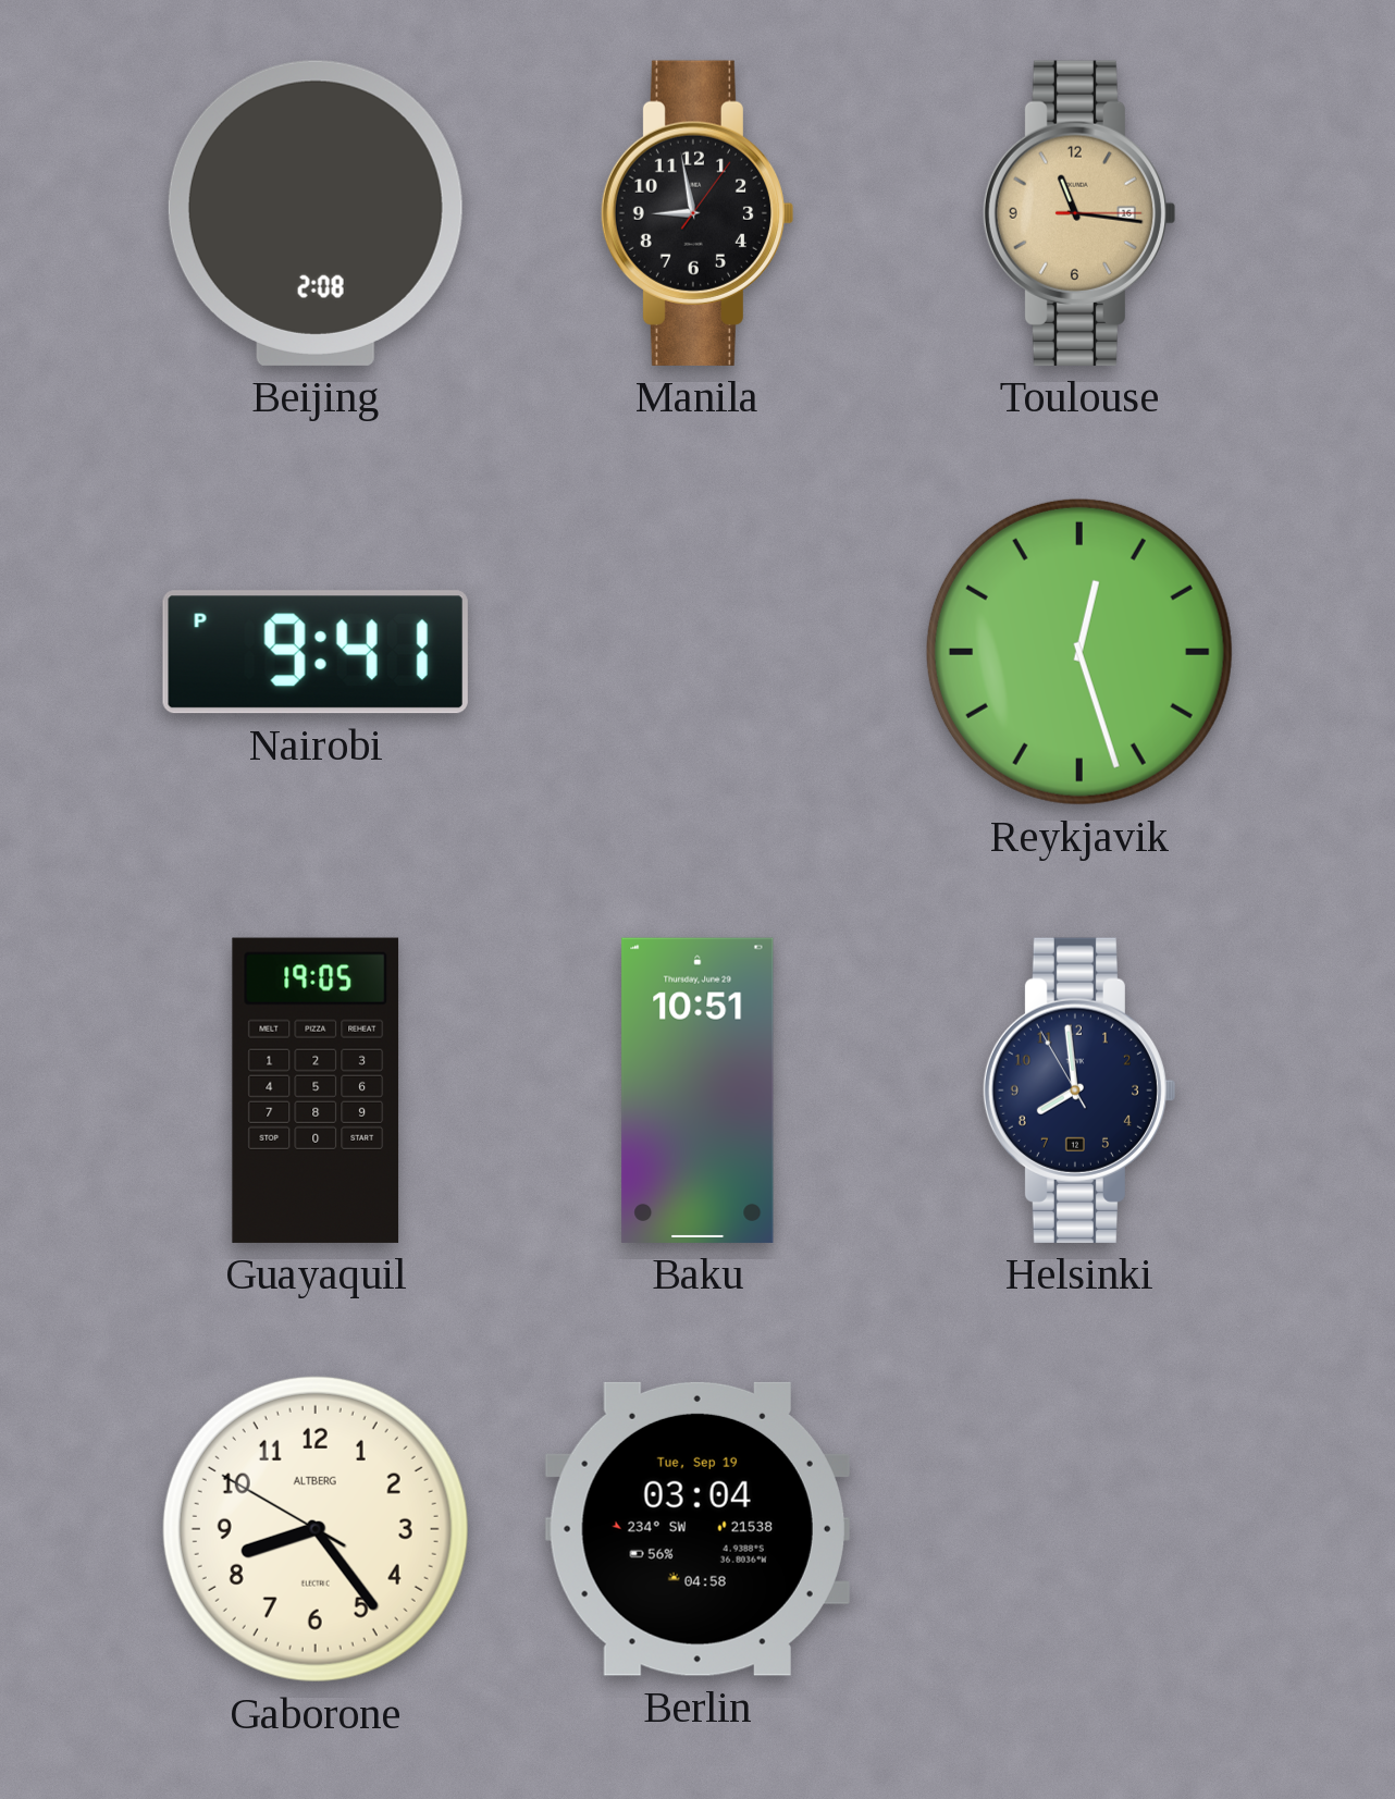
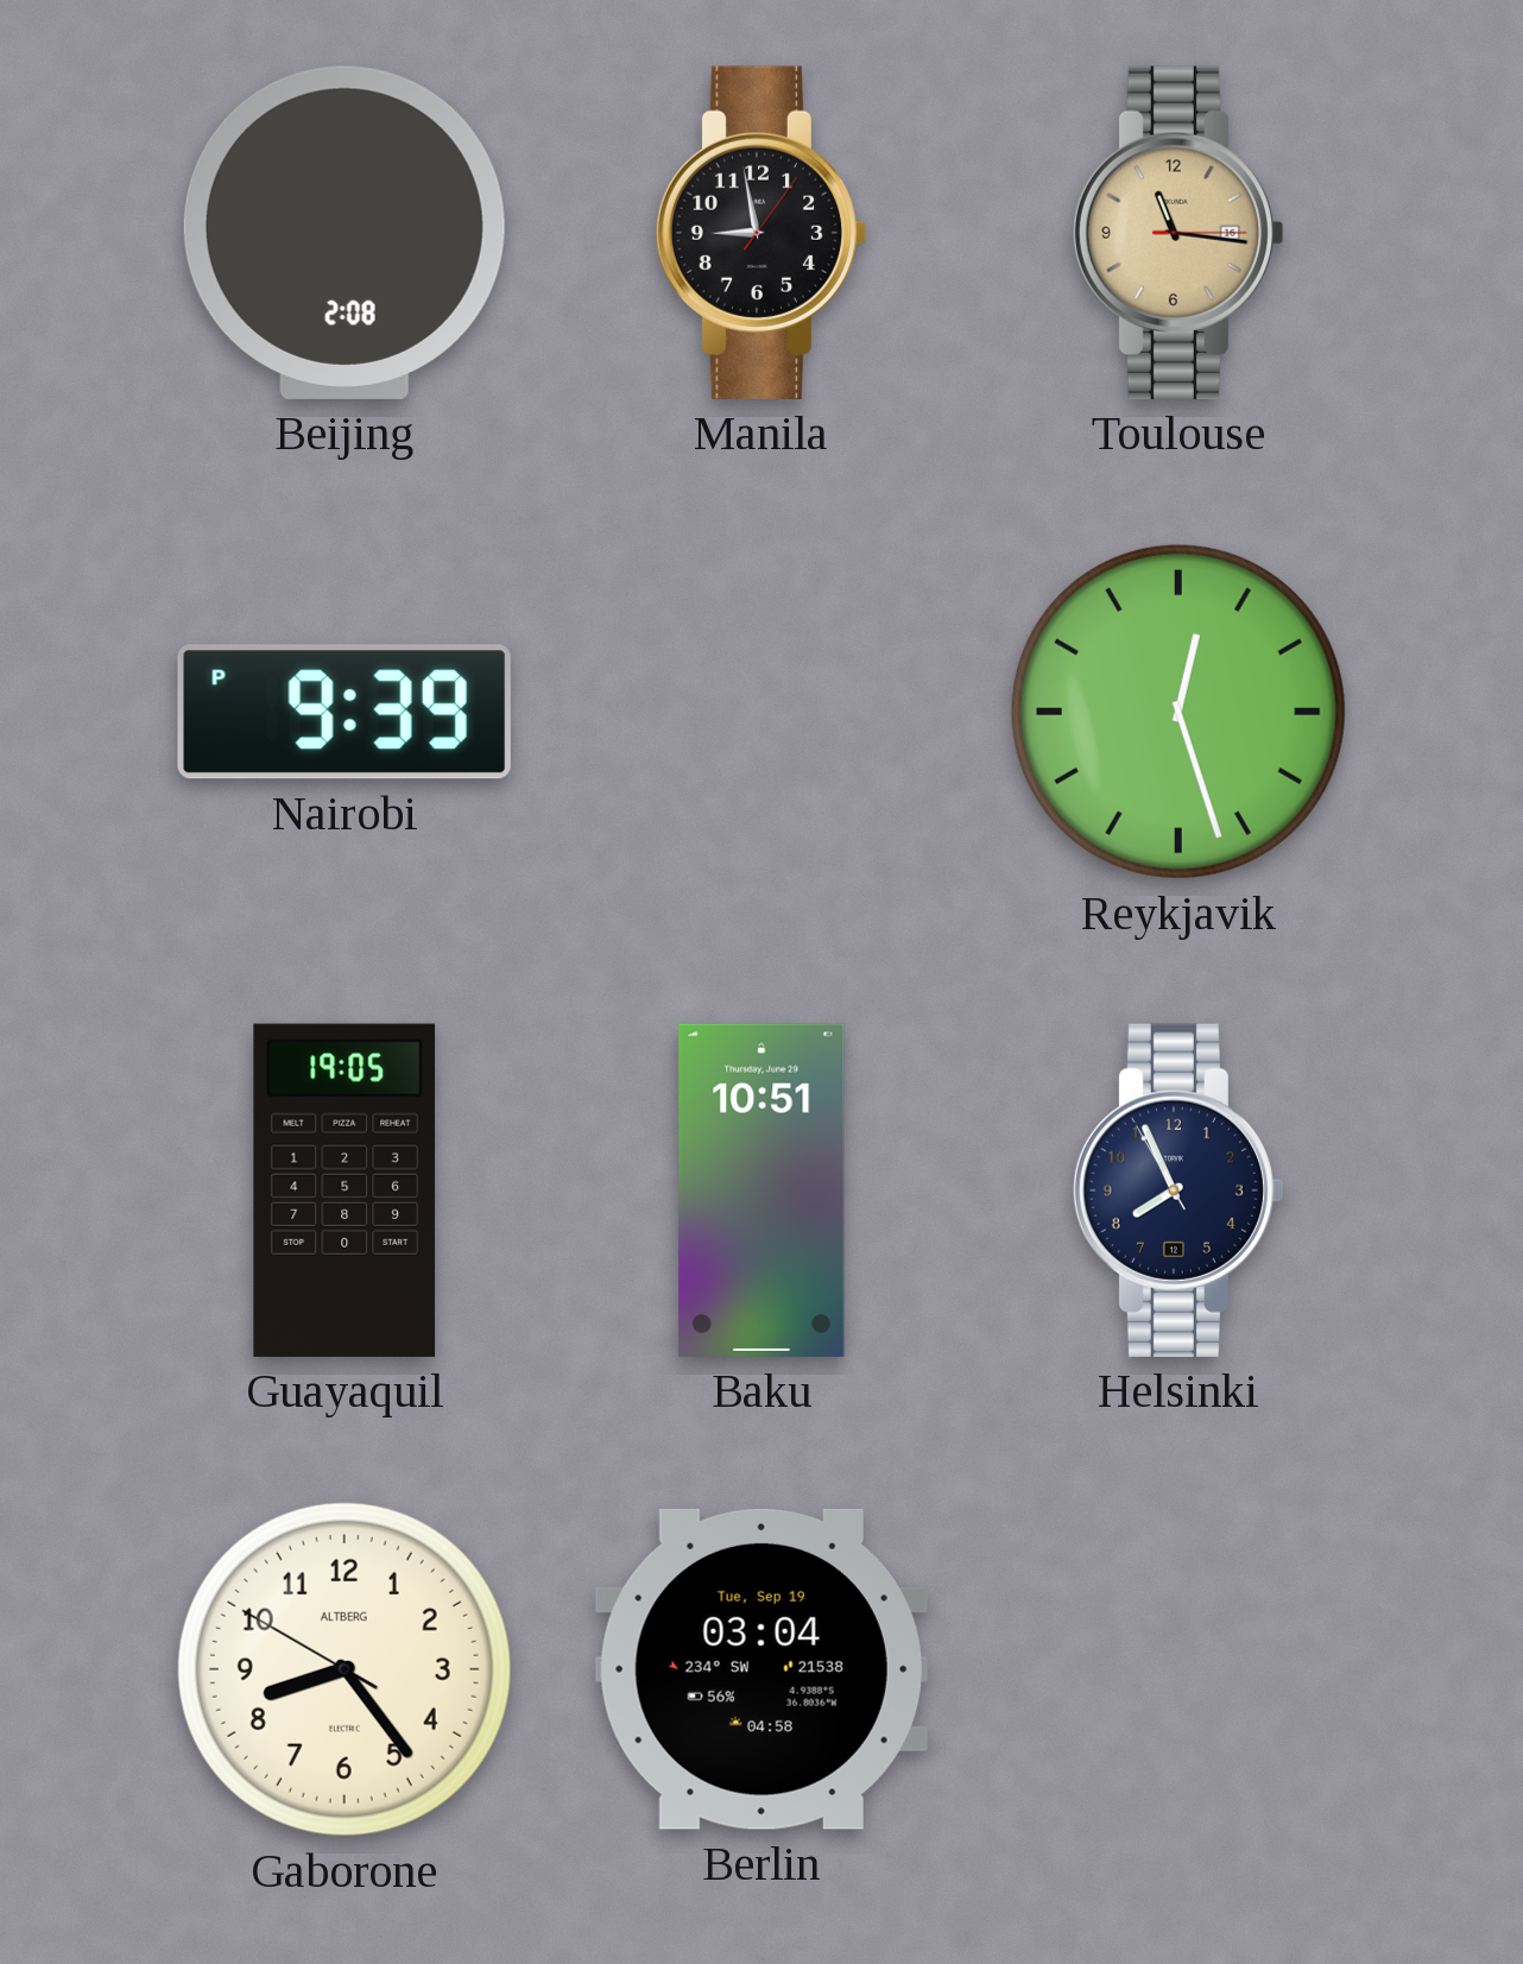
Nairobi: 9:41 -> 9:39
Helsinki: 7:58 -> 7:55
